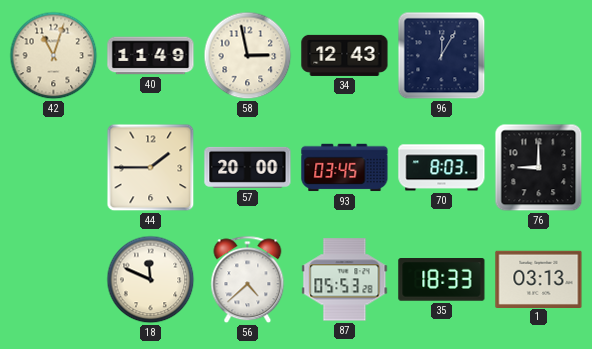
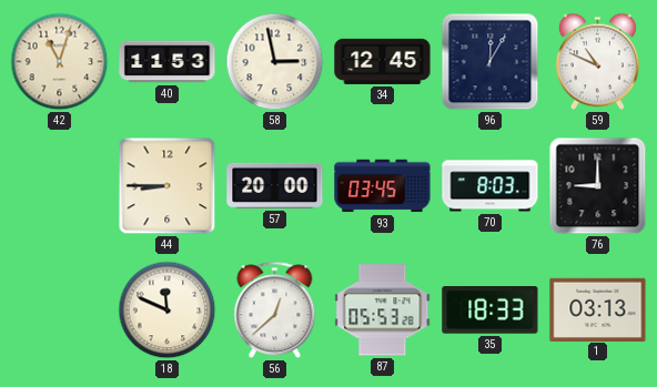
40: 11:49 -> 11:53
34: 12:43 -> 12:45
59: none -> 10:49
44: 1:45 -> 8:45
56: 4:38 -> 12:38
